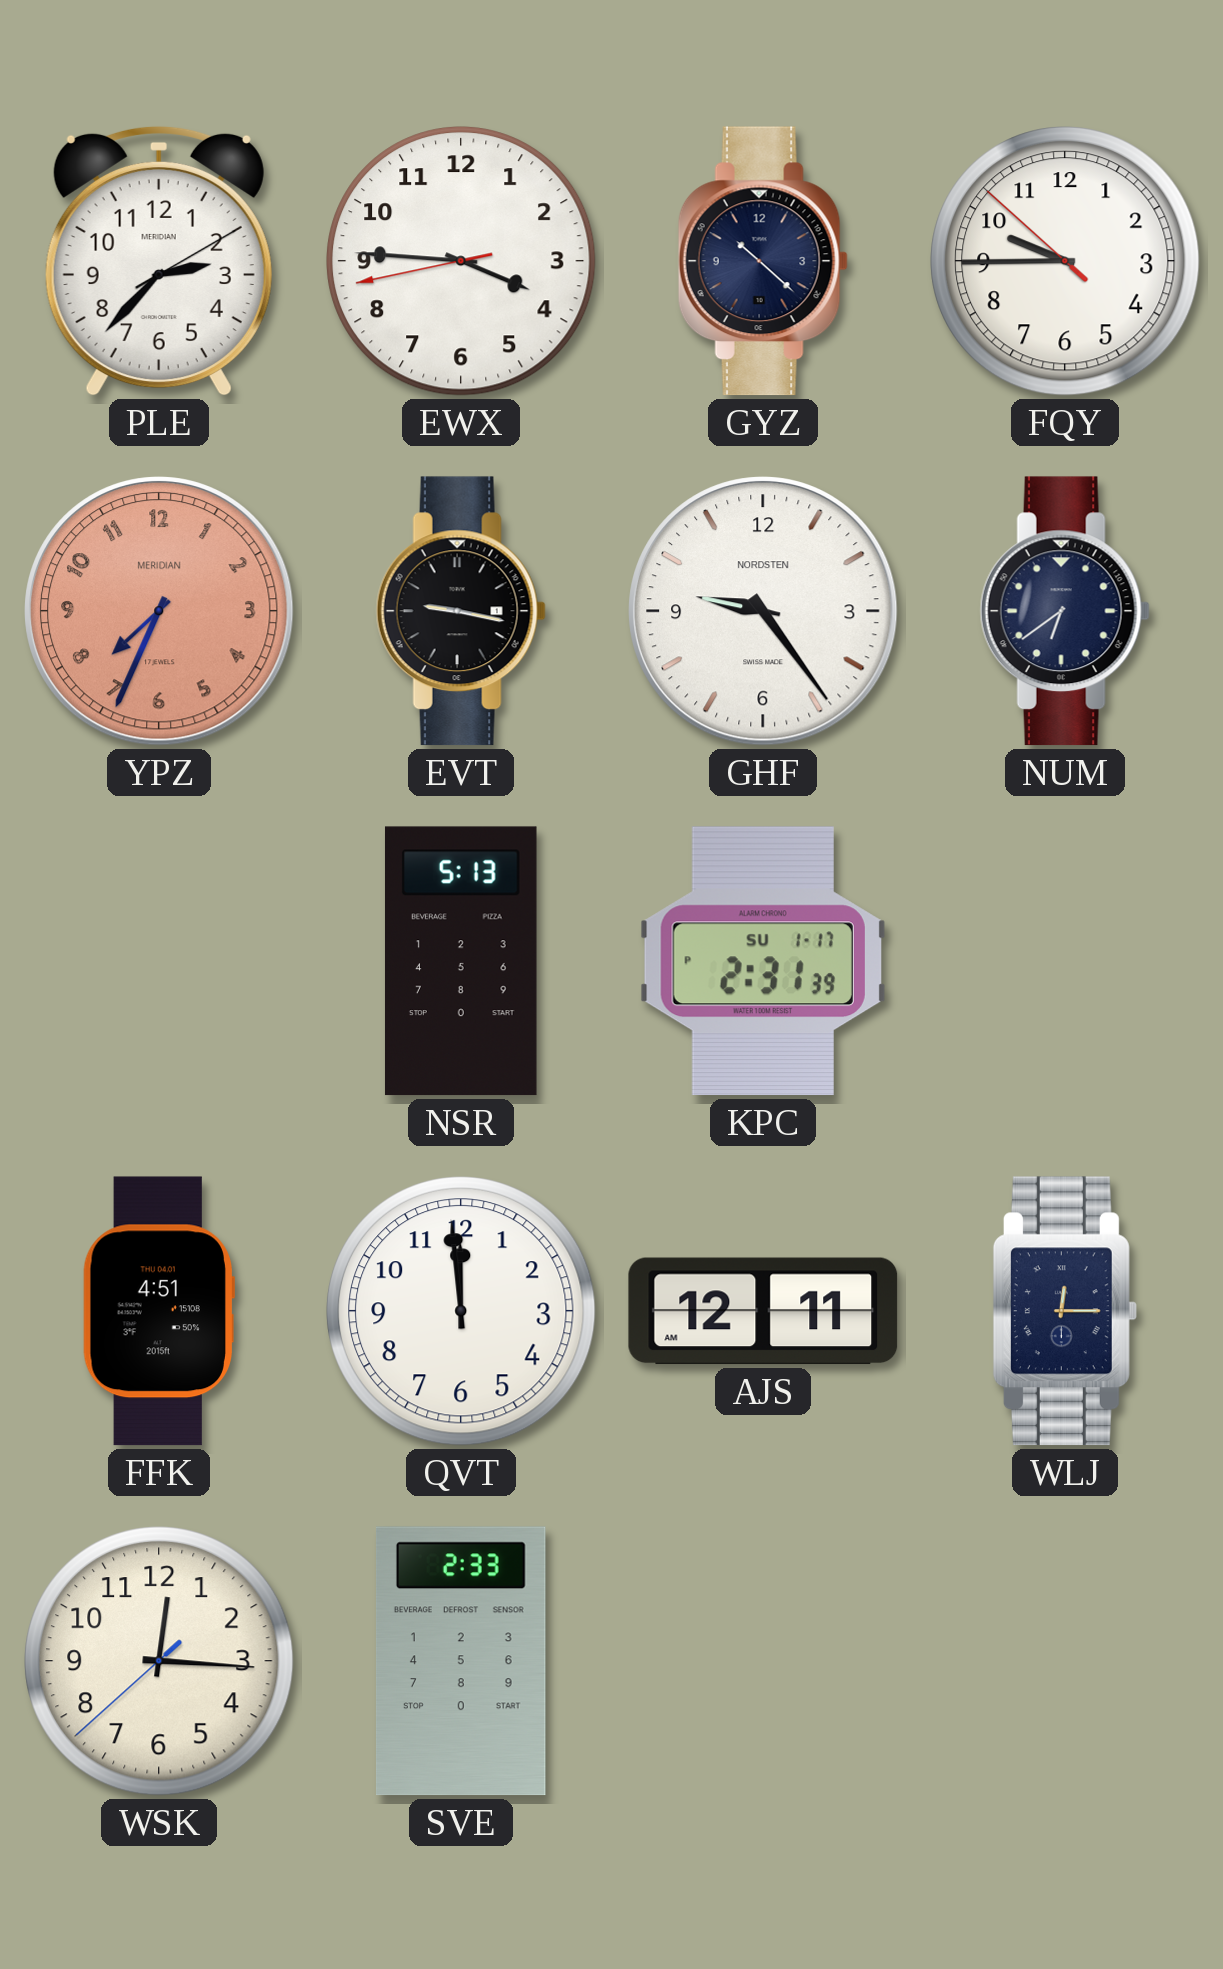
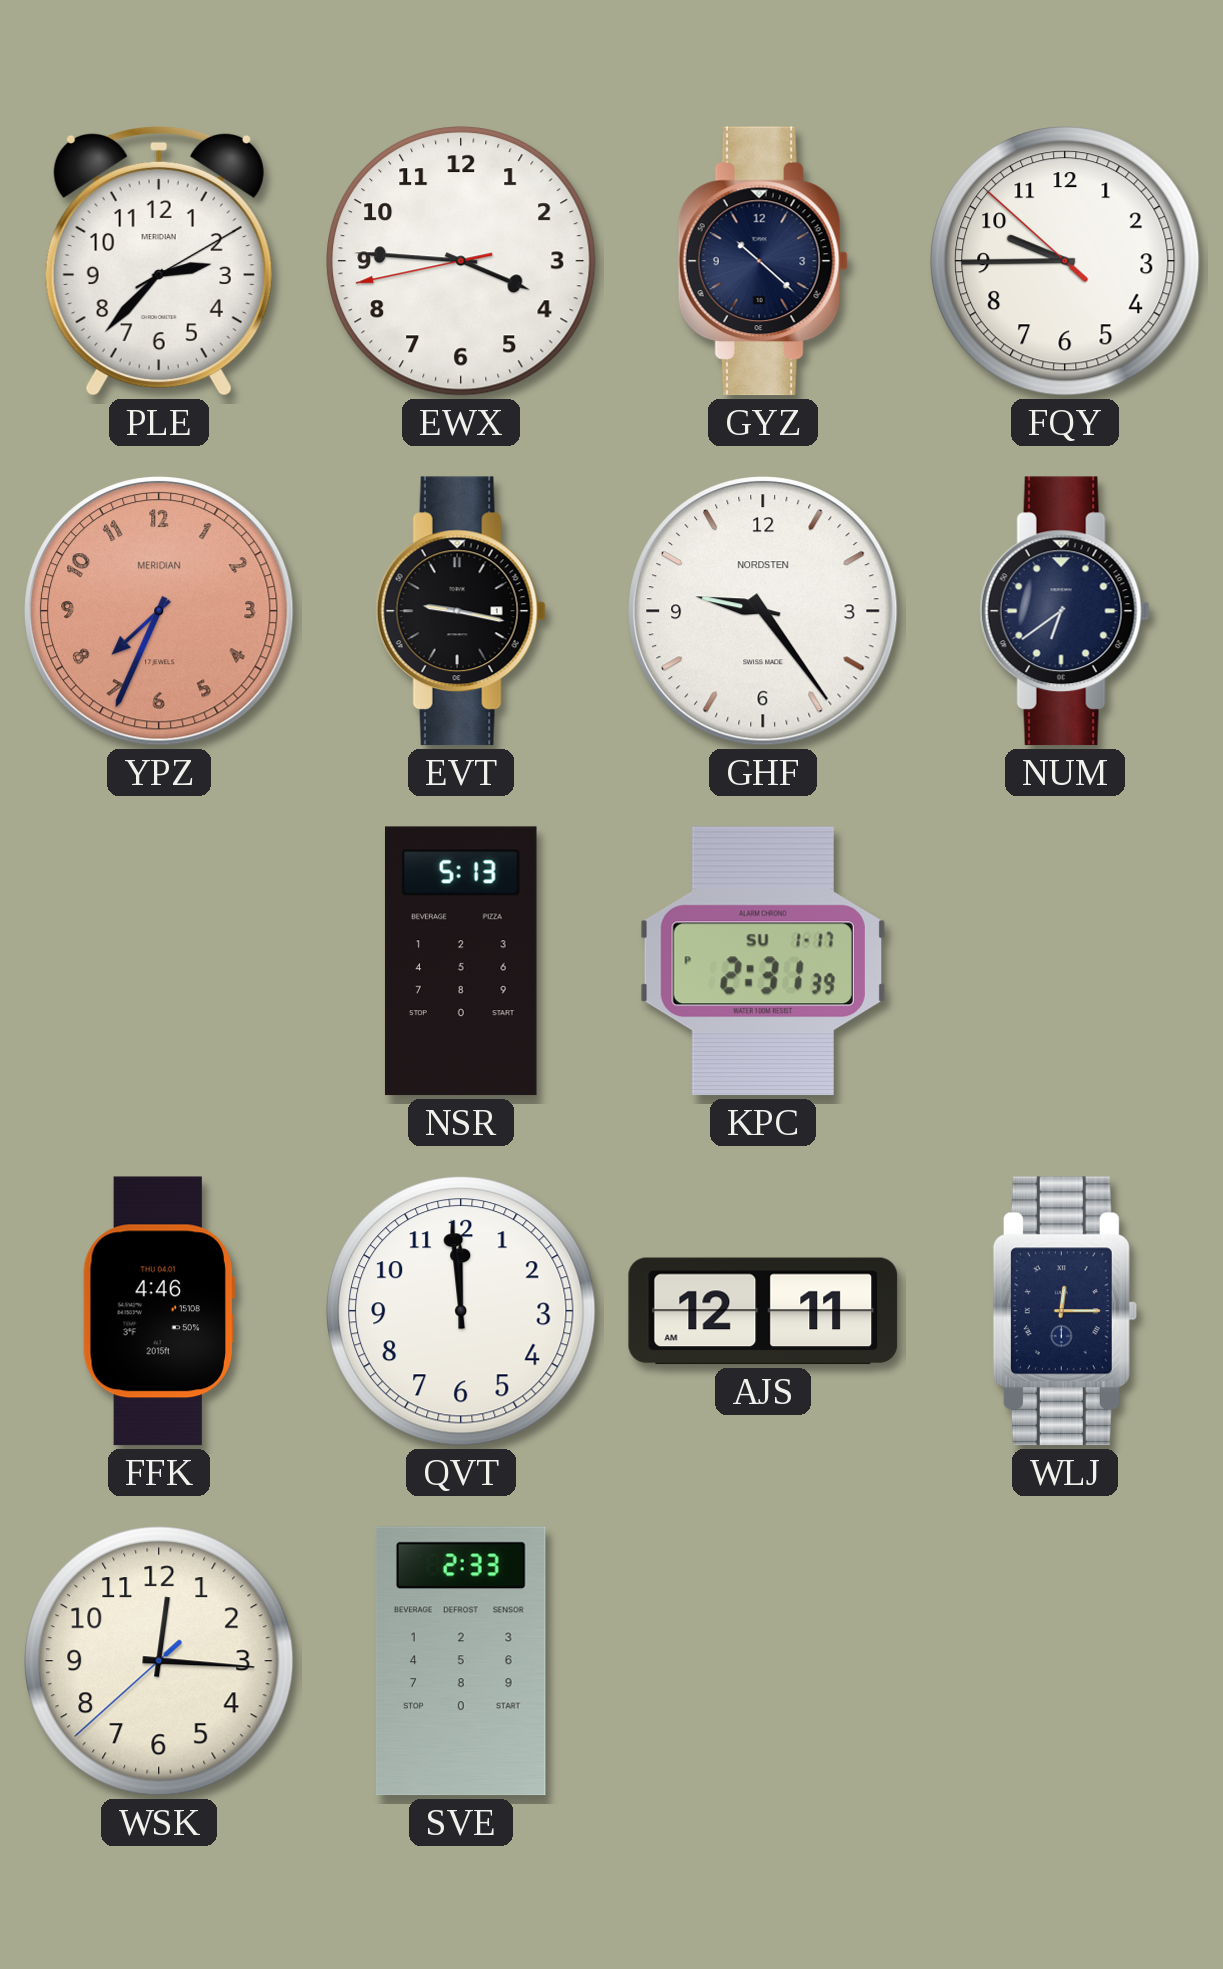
FFK: 4:51 -> 4:46
